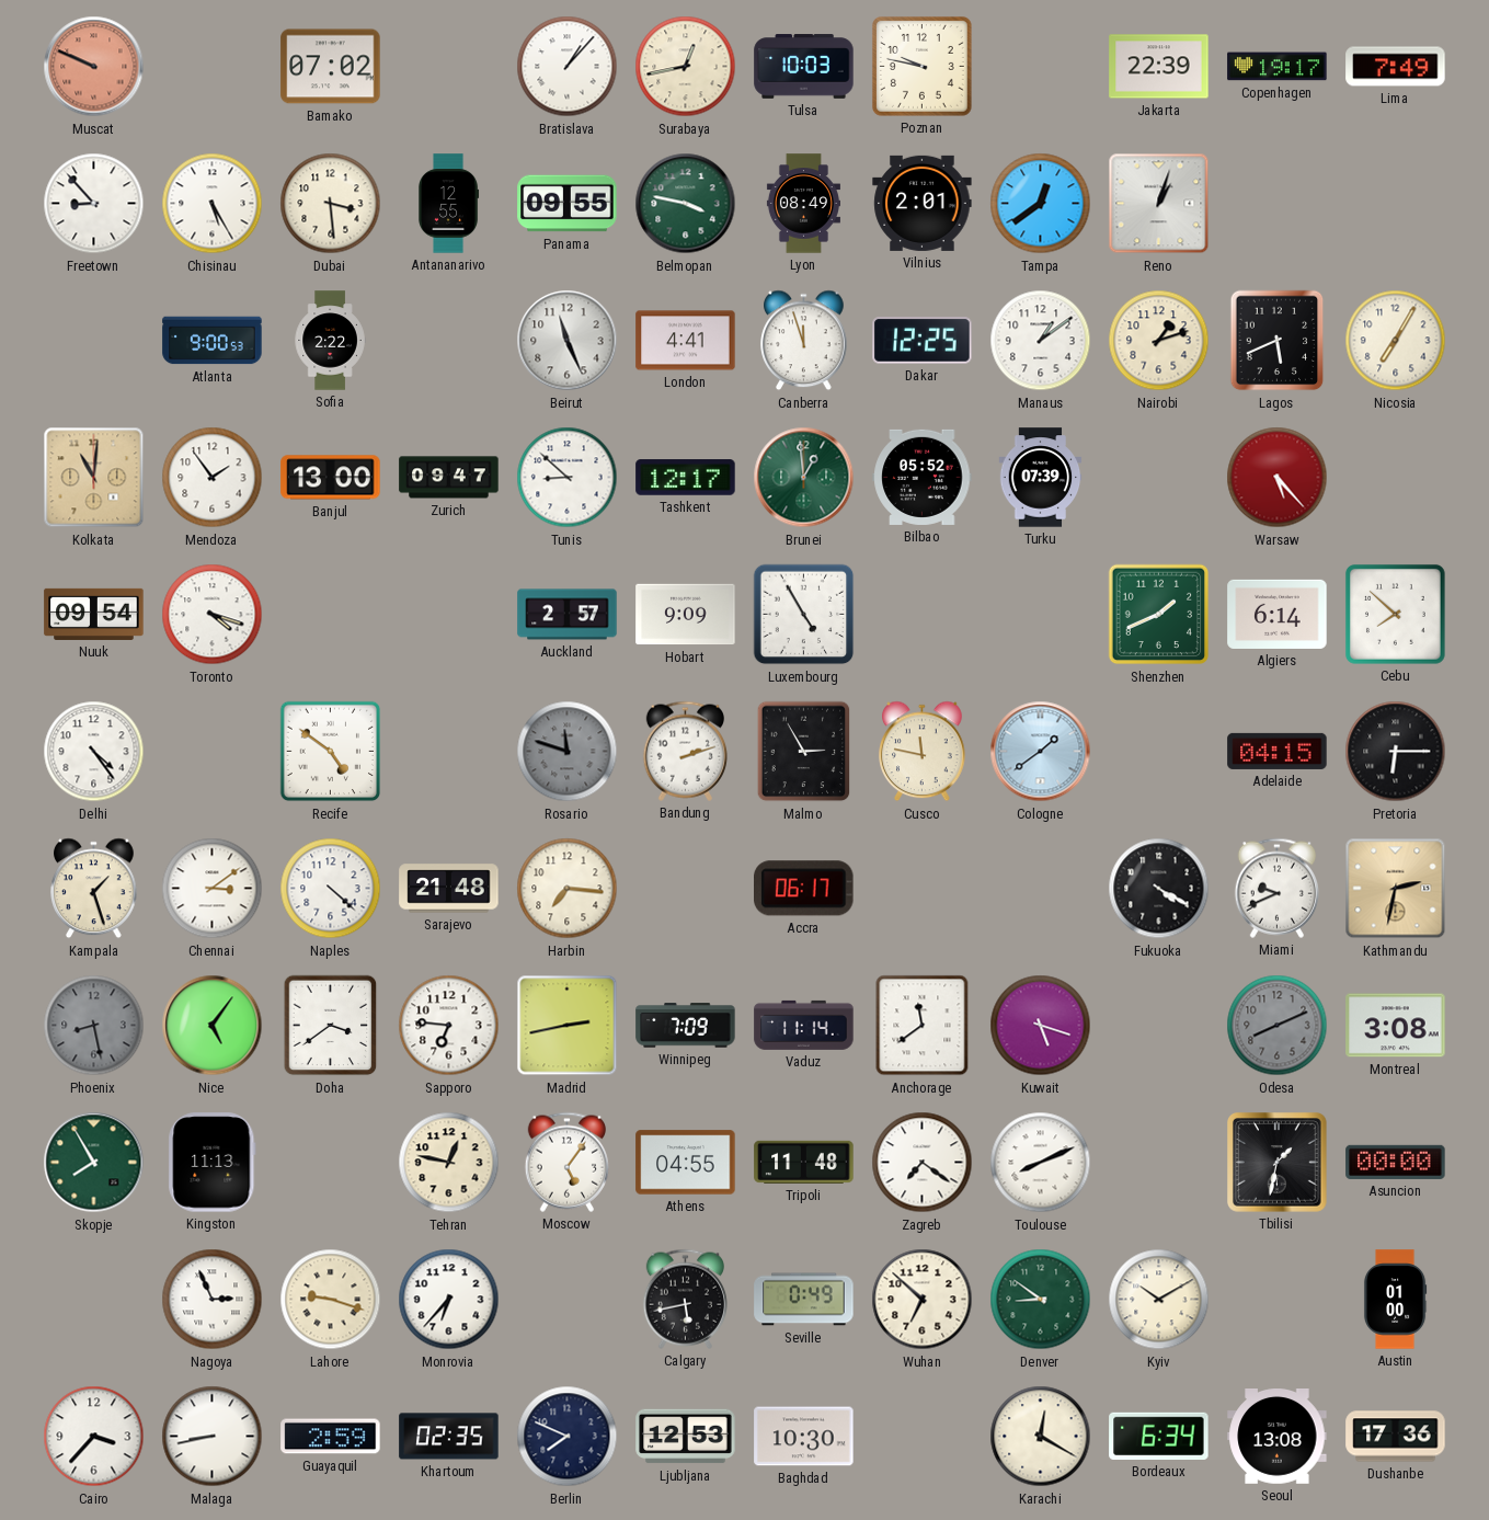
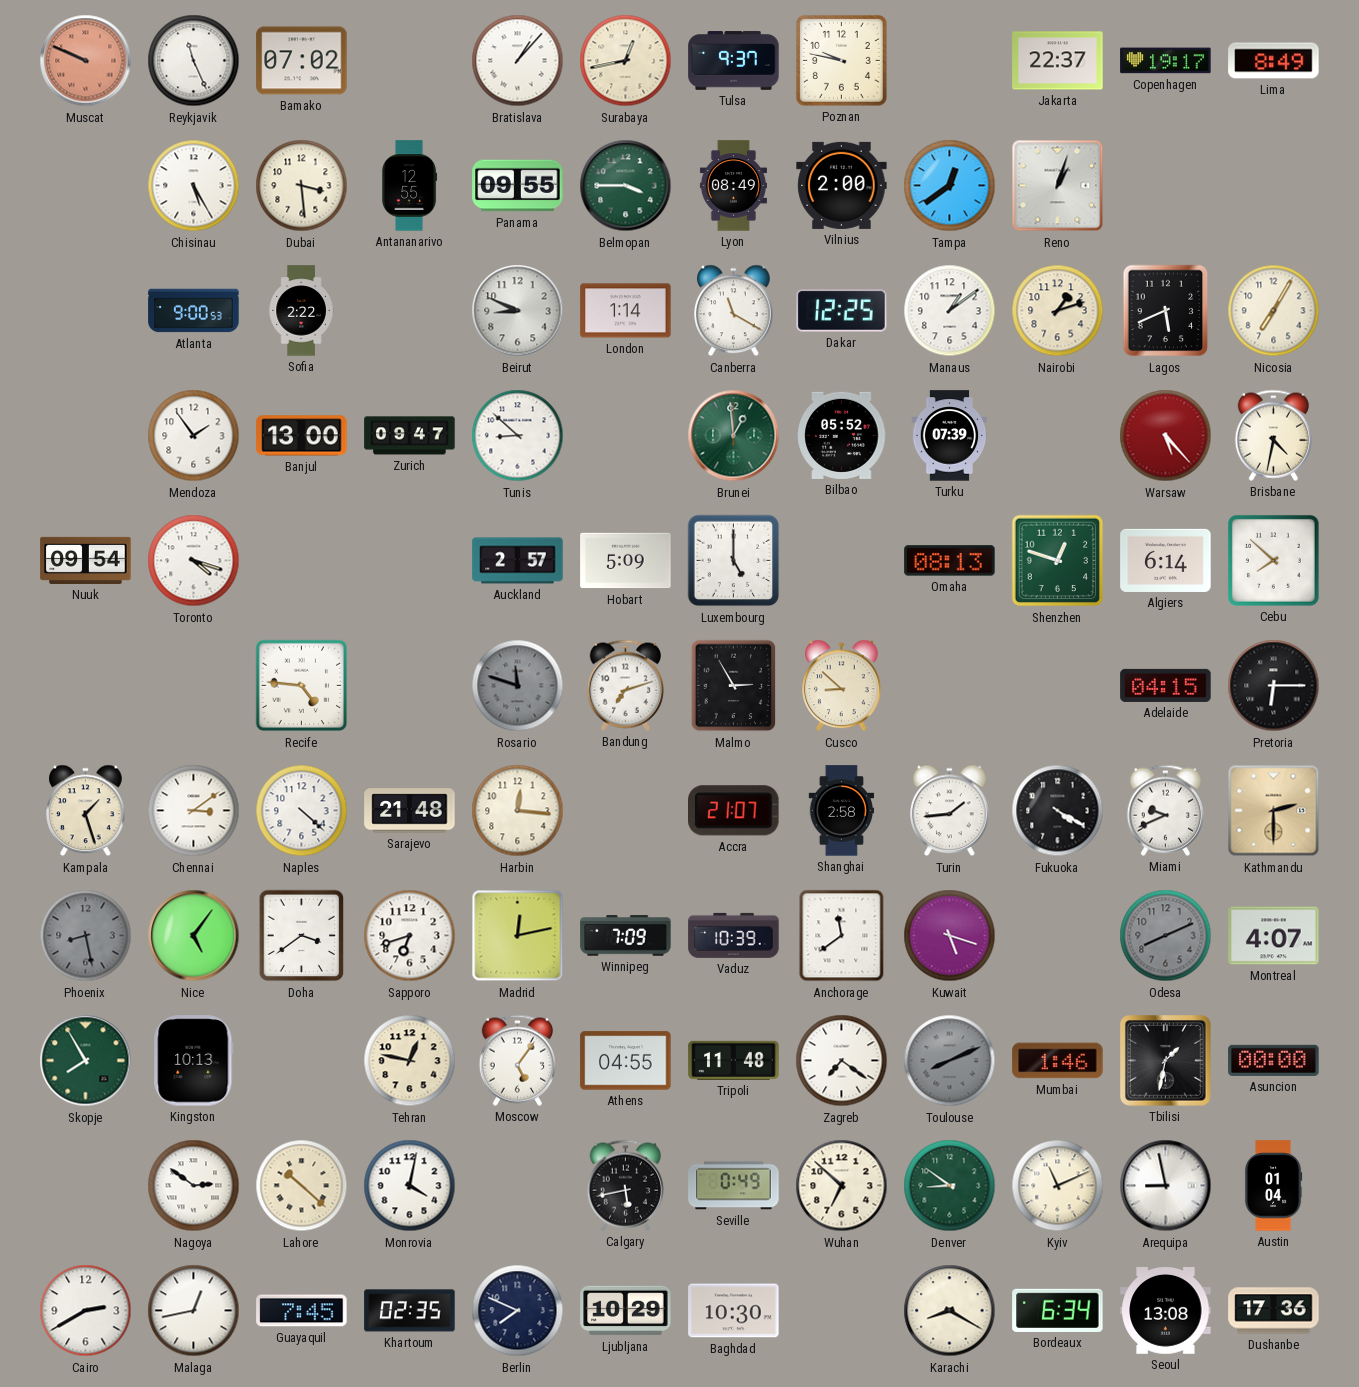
Reykjavik: none -> 11:26
Tulsa: 10:03 -> 9:37
Jakarta: 22:39 -> 22:37
Lima: 7:49 -> 8:49
Freetown: 8:53 -> none
Belmopan: 3:47 -> 3:45
Vilnius: 2:01 -> 2:00
Beirut: 11:26 -> 8:49
London: 4:41 -> 1:14
Canberra: 11:57 -> 11:20
Kolkata: 11:01 -> none
Tashkent: 12:17 -> none
Brisbane: none -> 4:32
Hobart: 9:09 -> 5:09
Luxembourg: 4:55 -> 5:00
Omaha: none -> 08:13
Shenzhen: 1:41 -> 12:48
Delhi: 4:24 -> none
Recife: 4:51 -> 4:46
Bandung: 2:12 -> 7:12
Cusco: 11:47 -> 8:52
Cologne: 1:39 -> none
Harbin: 7:16 -> 12:16
Accra: 06:17 -> 21:07
Shanghai: none -> 2:58
Turin: none -> 1:44
Kathmandu: 2:32 -> 2:30
Sapporo: 6:46 -> 6:42
Madrid: 2:43 -> 12:13
Vaduz: 11:14 -> 10:39
Montreal: 3:08 -> 4:07
Kingston: 11:13 -> 10:13
Toulouse dial: white -> grey
Mumbai: none -> 1:46
Nagoya: 2:56 -> 2:51
Lahore: 9:18 -> 10:22
Monrovia: 6:37 -> 4:02
Kyiv: 10:10 -> 11:11
Arequipa: none -> 8:58
Austin: 01:00 -> 01:04
Cairo: 3:37 -> 2:40
Malaga: 8:43 -> 12:43
Guayaquil: 2:59 -> 7:45
Ljubljana: 12:53 -> 10:29
Karachi: 12:20 -> 8:20
